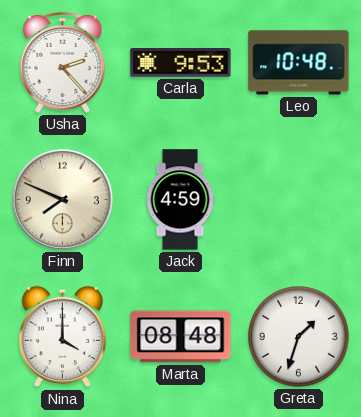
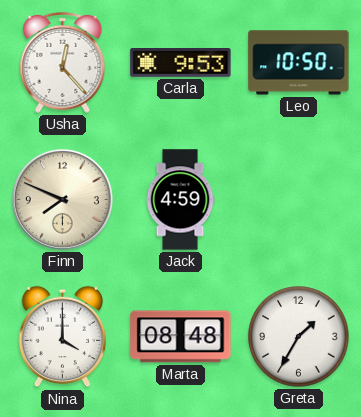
Usha: 2:23 -> 12:23
Leo: 10:48 -> 10:50
Greta: 1:33 -> 1:35
